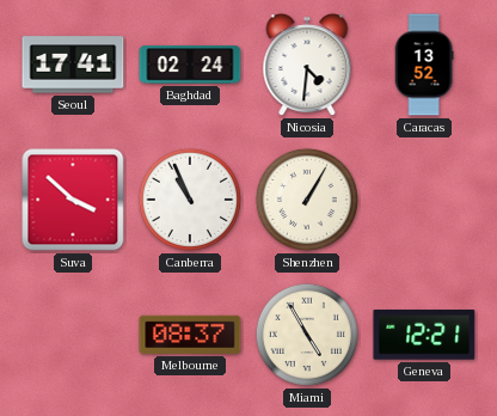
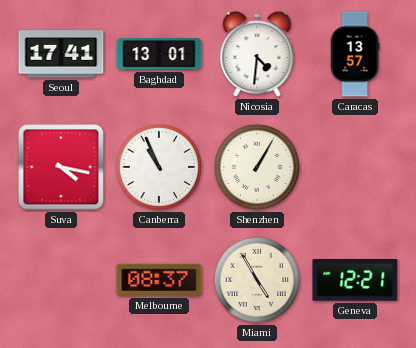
Baghdad: 02:24 -> 13:01
Caracas: 13:52 -> 13:57
Suva: 3:52 -> 4:17
